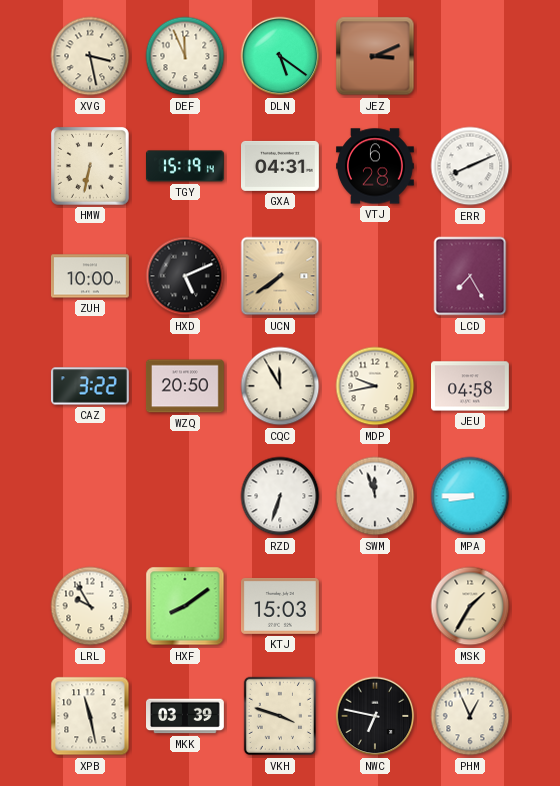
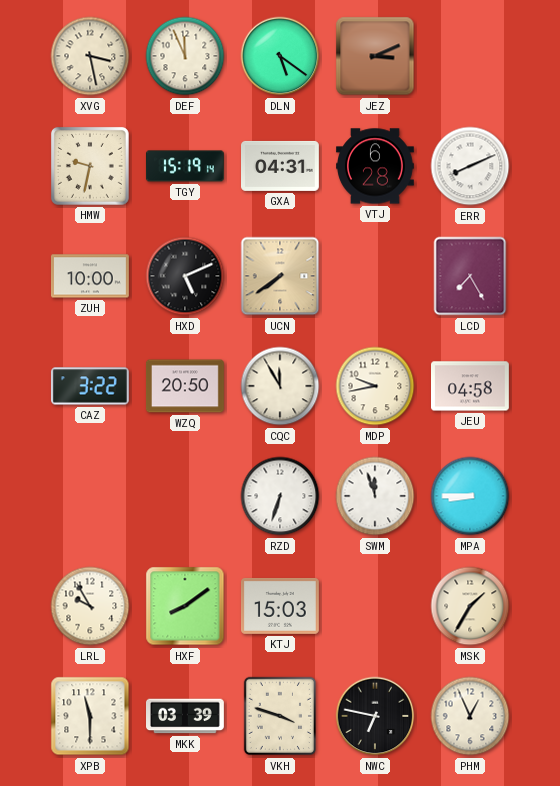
HMW: 6:32 -> 9:32
XPB: 11:28 -> 11:30
